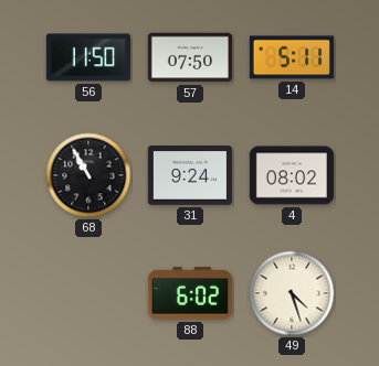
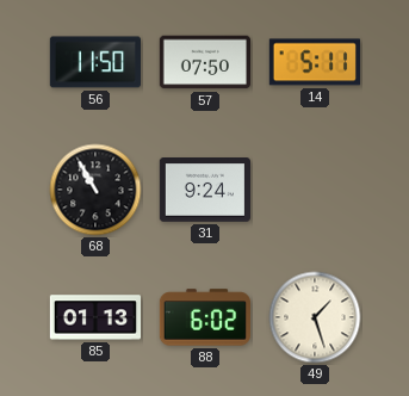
4: 08:02 -> none
85: none -> 01:13
49: 4:27 -> 1:27
